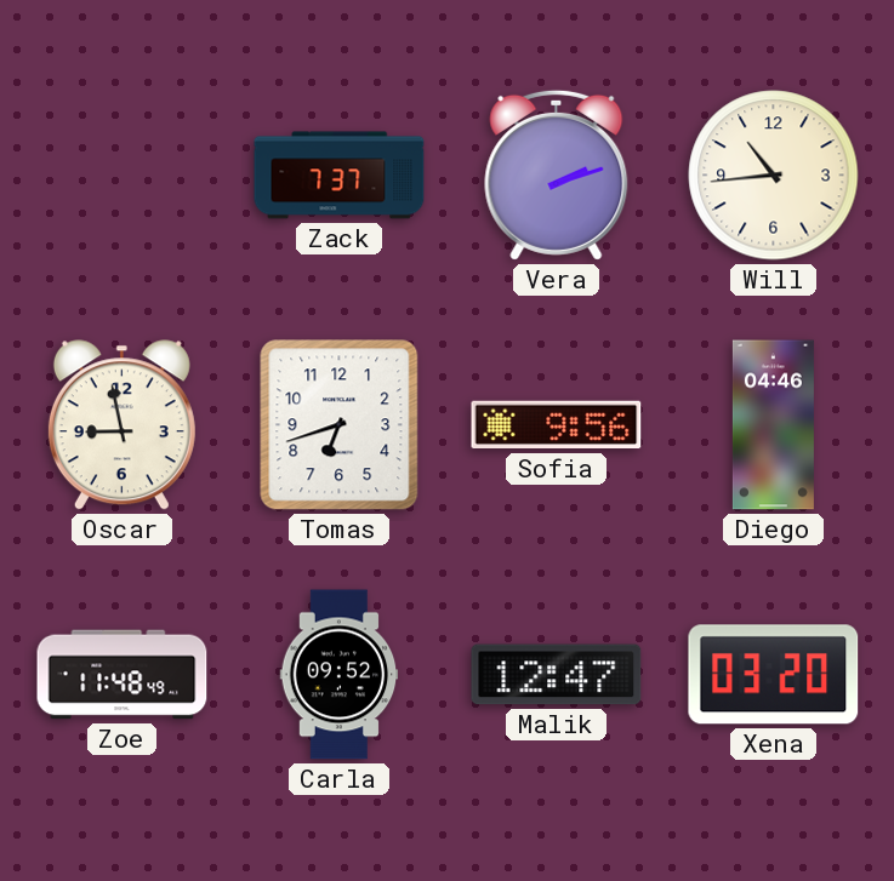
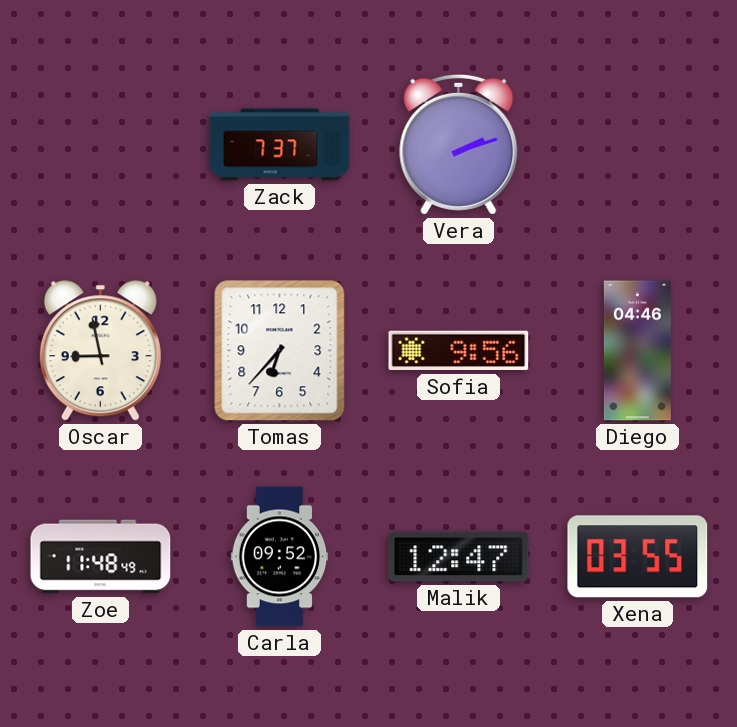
Will: 10:44 -> none
Tomas: 6:42 -> 6:37
Xena: 03:20 -> 03:55
